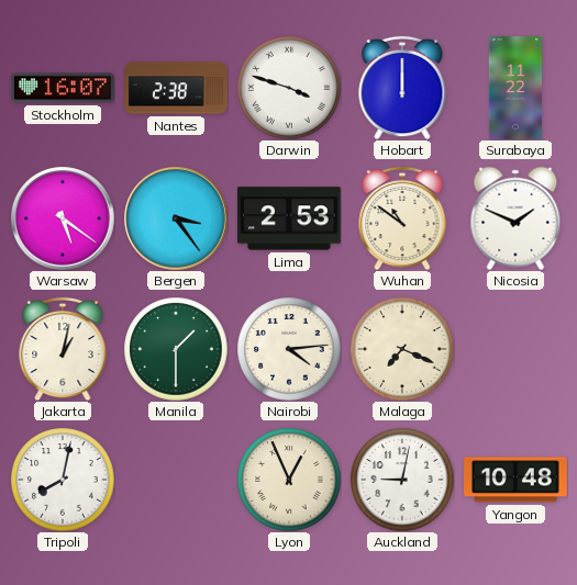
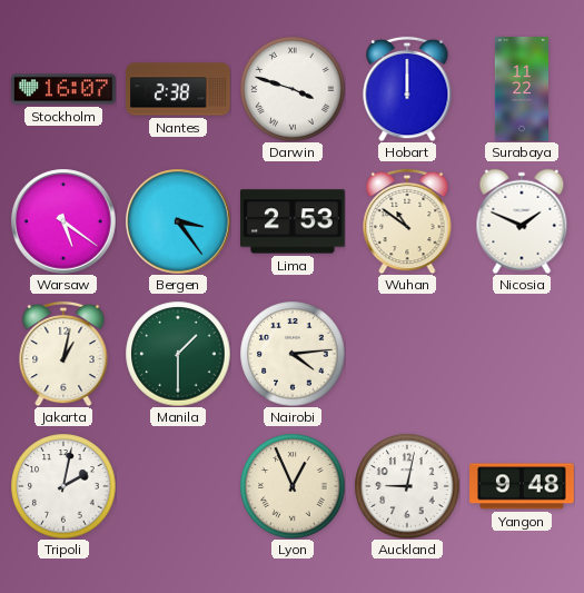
Malaga: 7:19 -> none
Tripoli: 8:02 -> 2:02
Yangon: 10:48 -> 9:48
